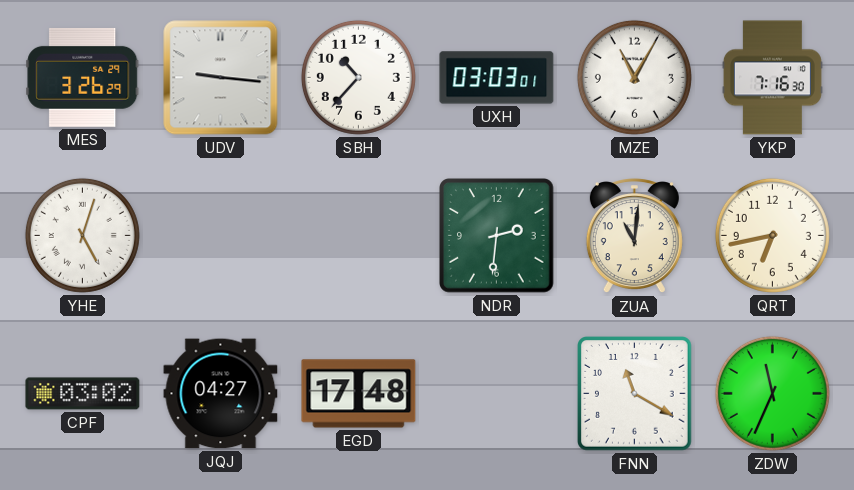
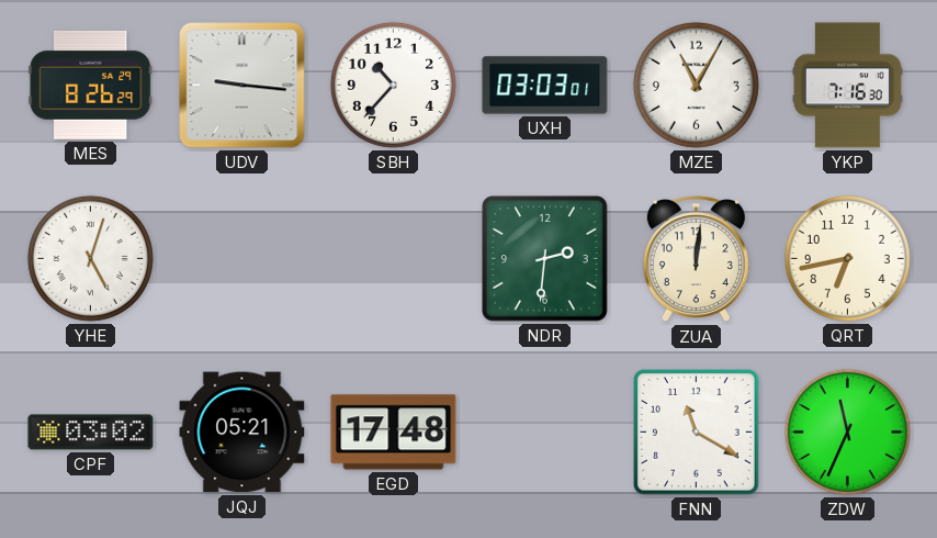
MES: 3:26 -> 8:26
ZUA: 11:01 -> 12:01
JQJ: 04:27 -> 05:21
